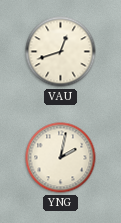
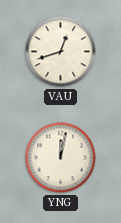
YNG: 2:02 -> 12:02
